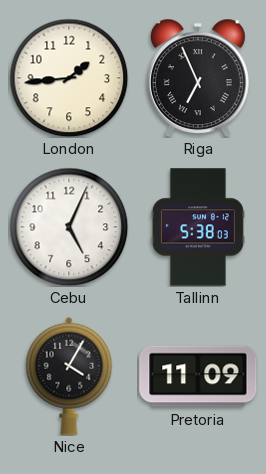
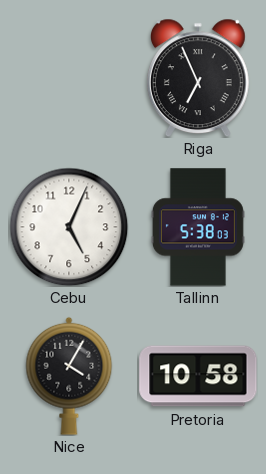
London: 1:44 -> none
Pretoria: 11:09 -> 10:58
